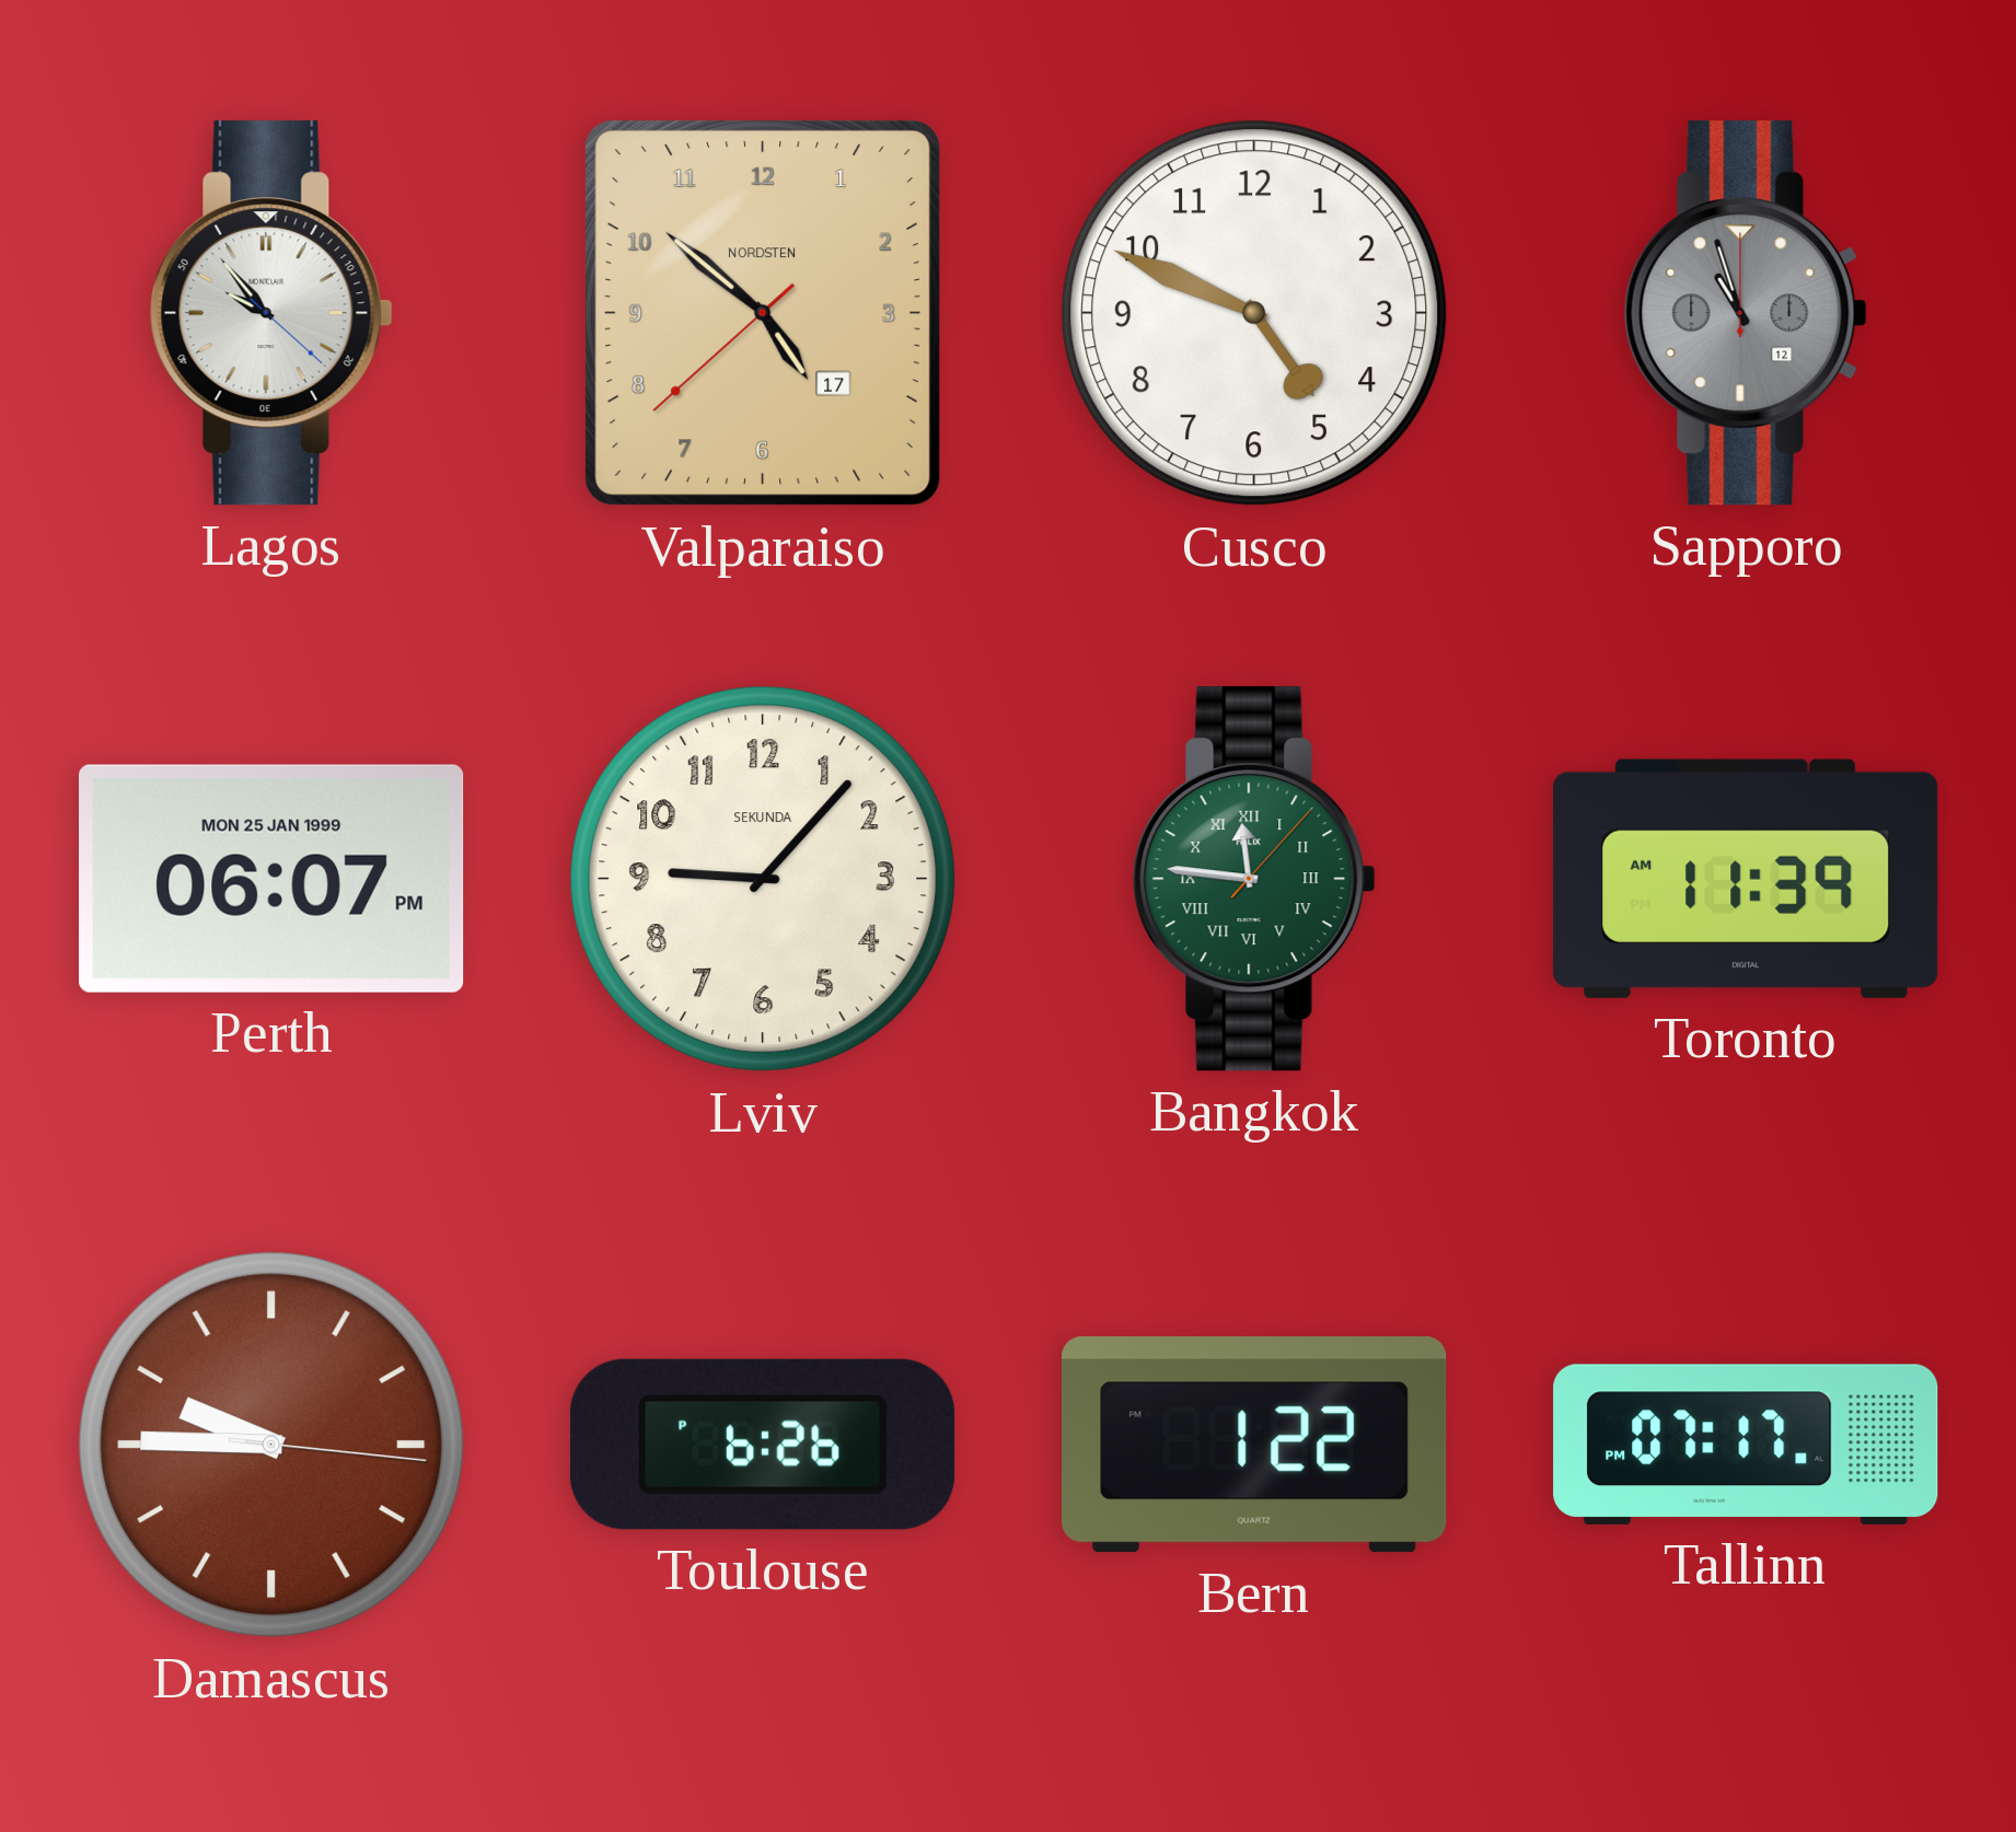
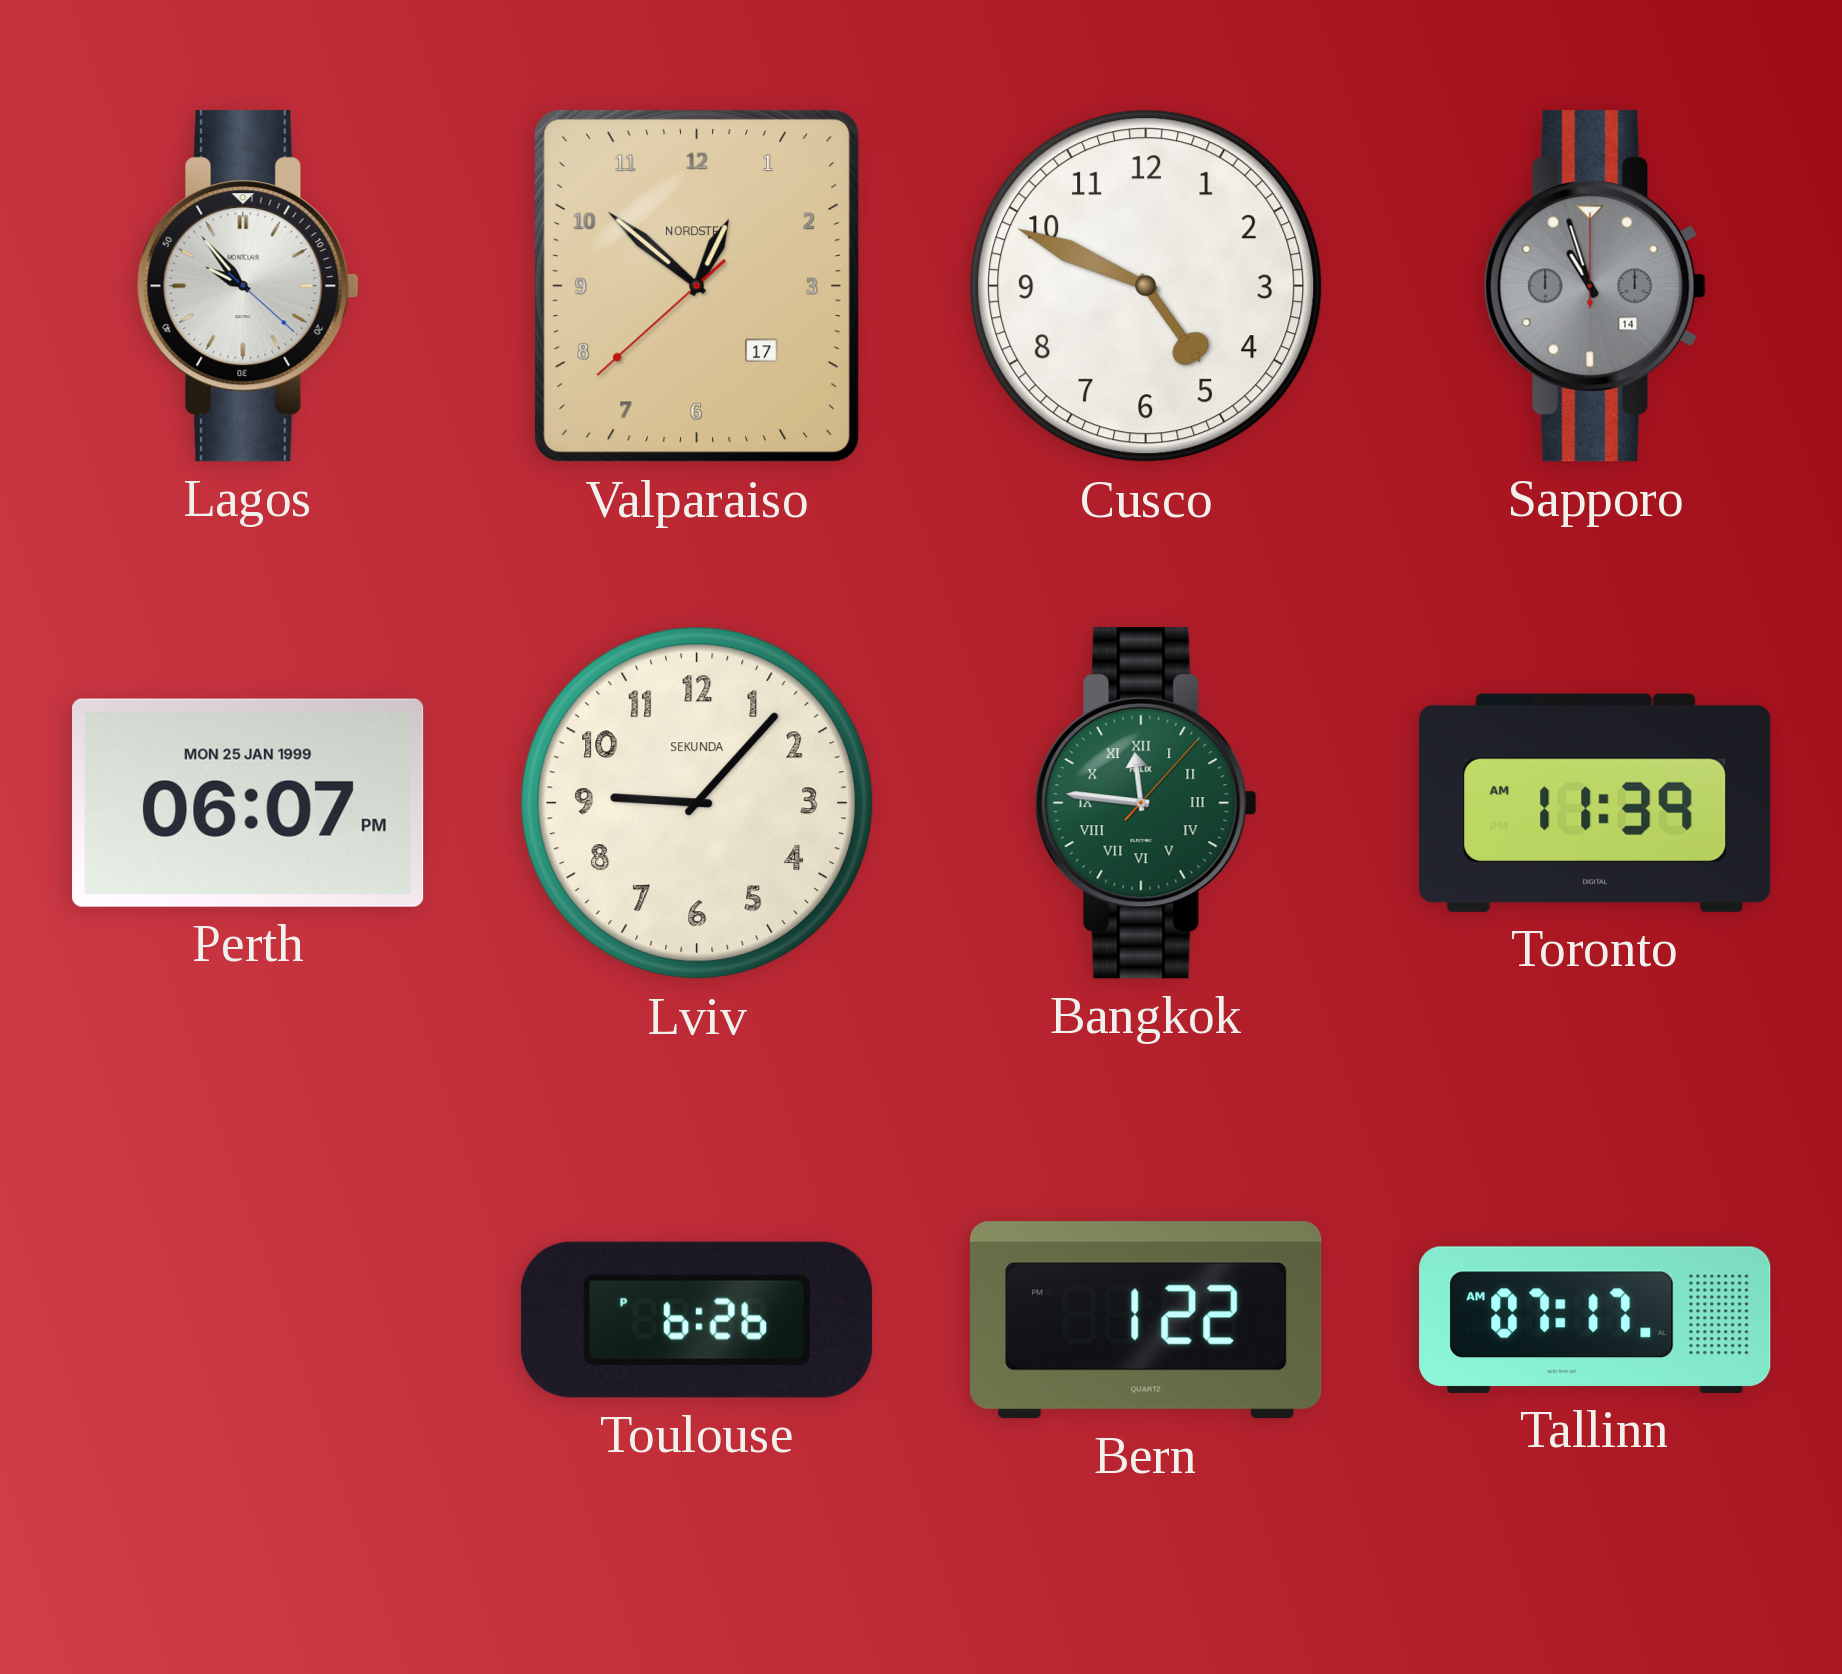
Valparaiso: 4:51 -> 12:51
Sapporo date: 12 -> 14
Damascus: 9:45 -> none
Tallinn: 07:17 PM -> 07:17 AM
